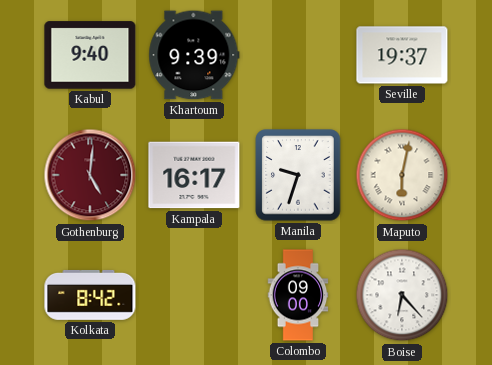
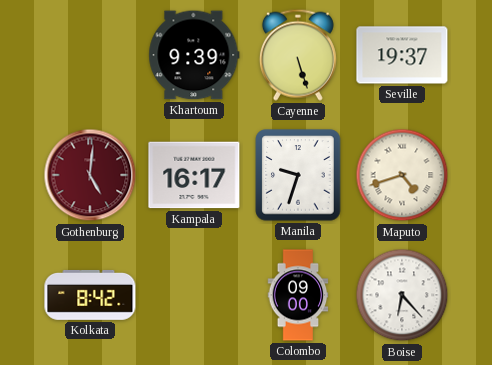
Kabul: 9:40 -> none
Cayenne: none -> 5:27
Maputo: 6:02 -> 4:42
